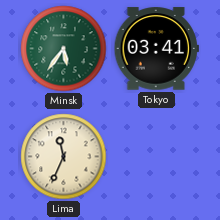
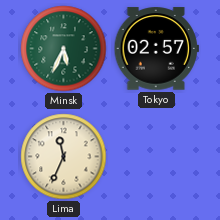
Minsk: 5:36 -> 5:34
Tokyo: 03:41 -> 02:57
